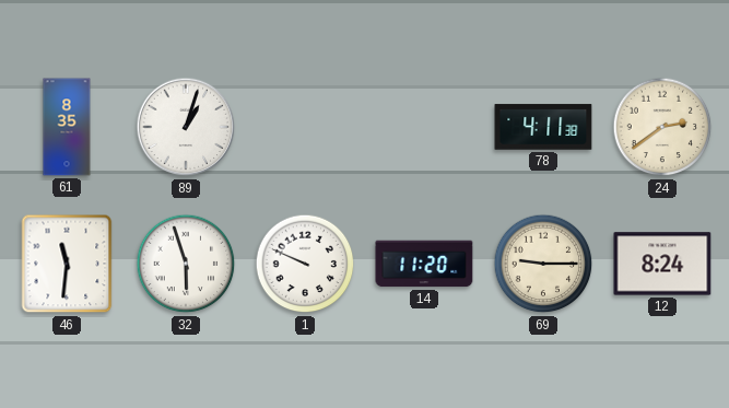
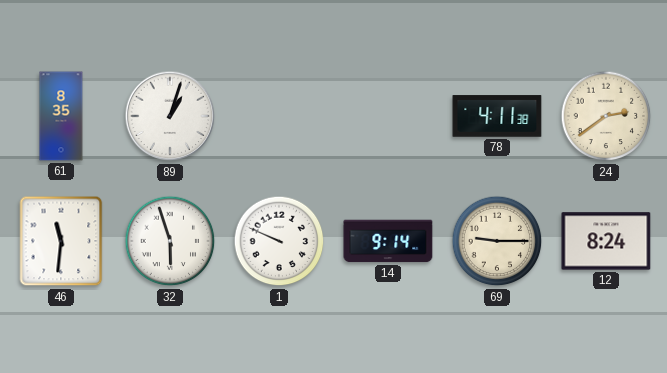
14: 11:20 -> 9:14
